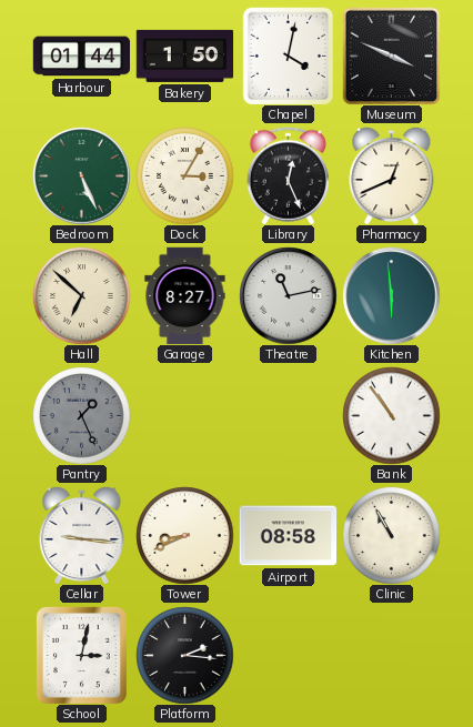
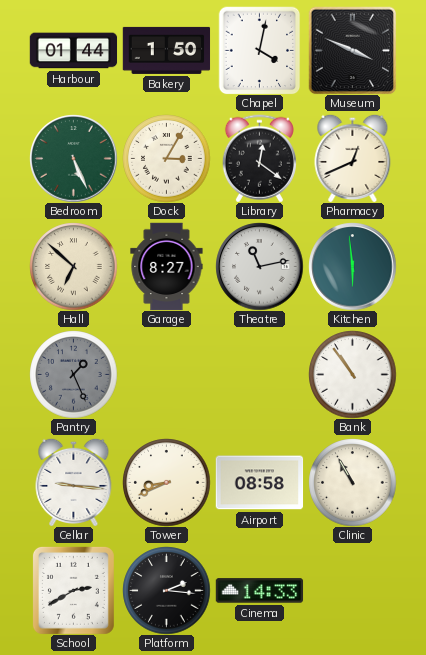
Library: 12:26 -> 12:21
School: 3:02 -> 2:40
Cinema: none -> 14:33
